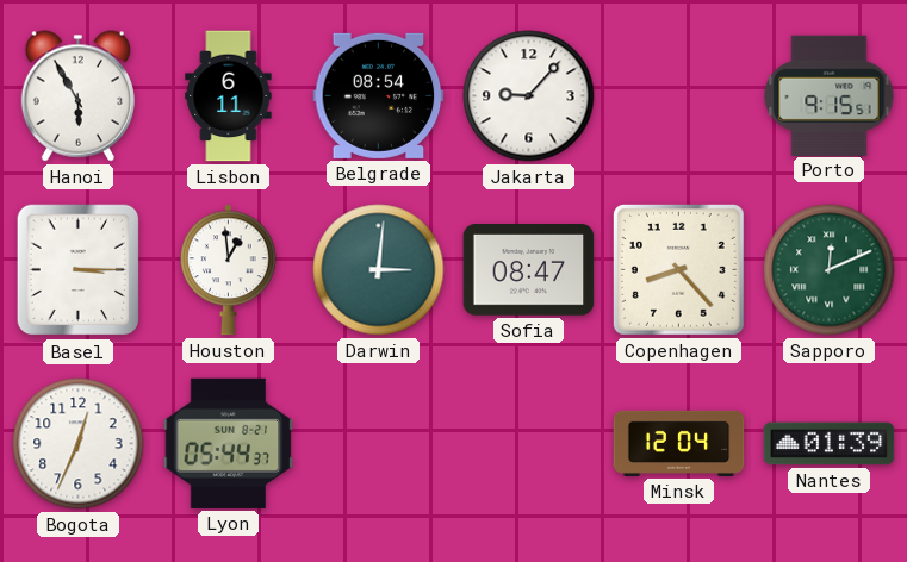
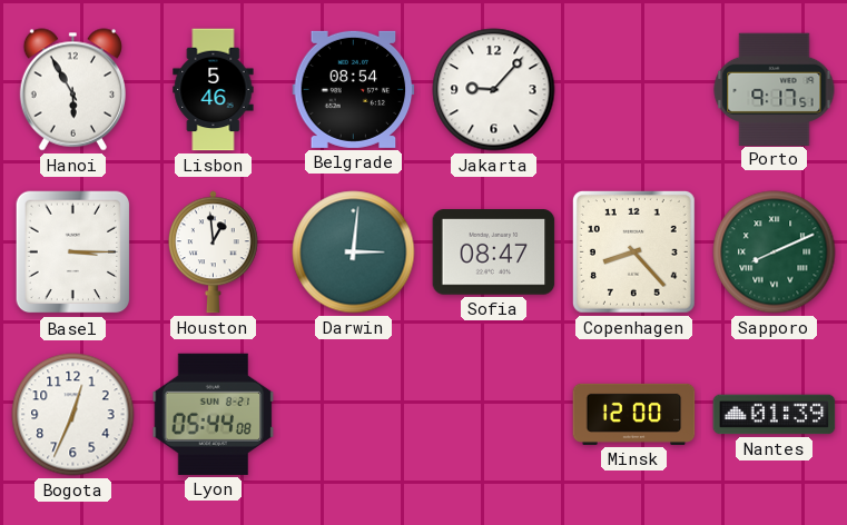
Lisbon: 6:11 -> 5:46
Porto: 9:15 -> 9:17
Sapporo: 12:11 -> 8:11
Lyon: 05:44:37 -> 05:44:08
Minsk: 12:04 -> 12:00
